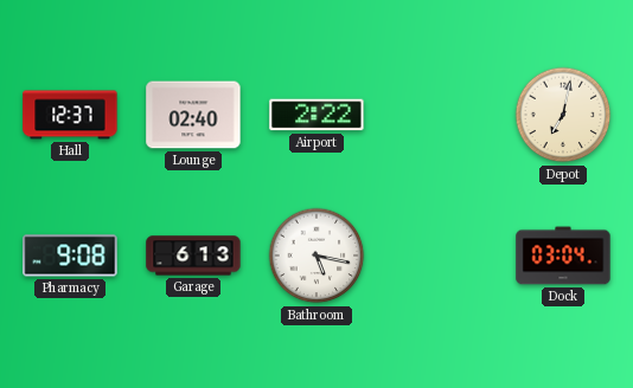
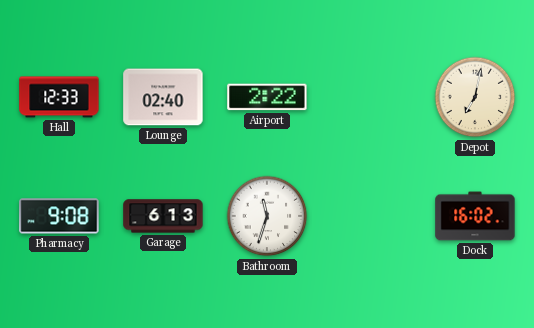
Hall: 12:37 -> 12:33
Bathroom: 5:17 -> 11:33
Dock: 03:04 -> 16:02
